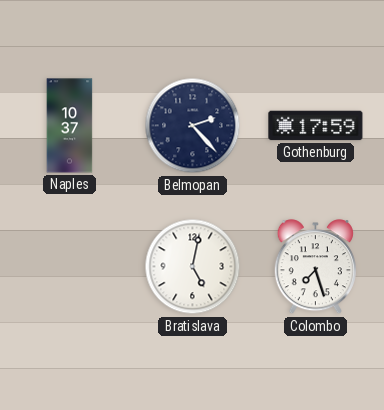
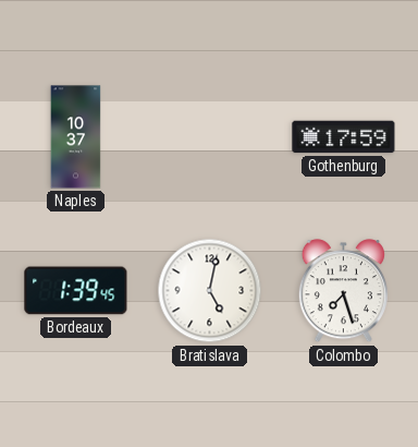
Belmopan: 2:23 -> none
Bordeaux: none -> 1:39
